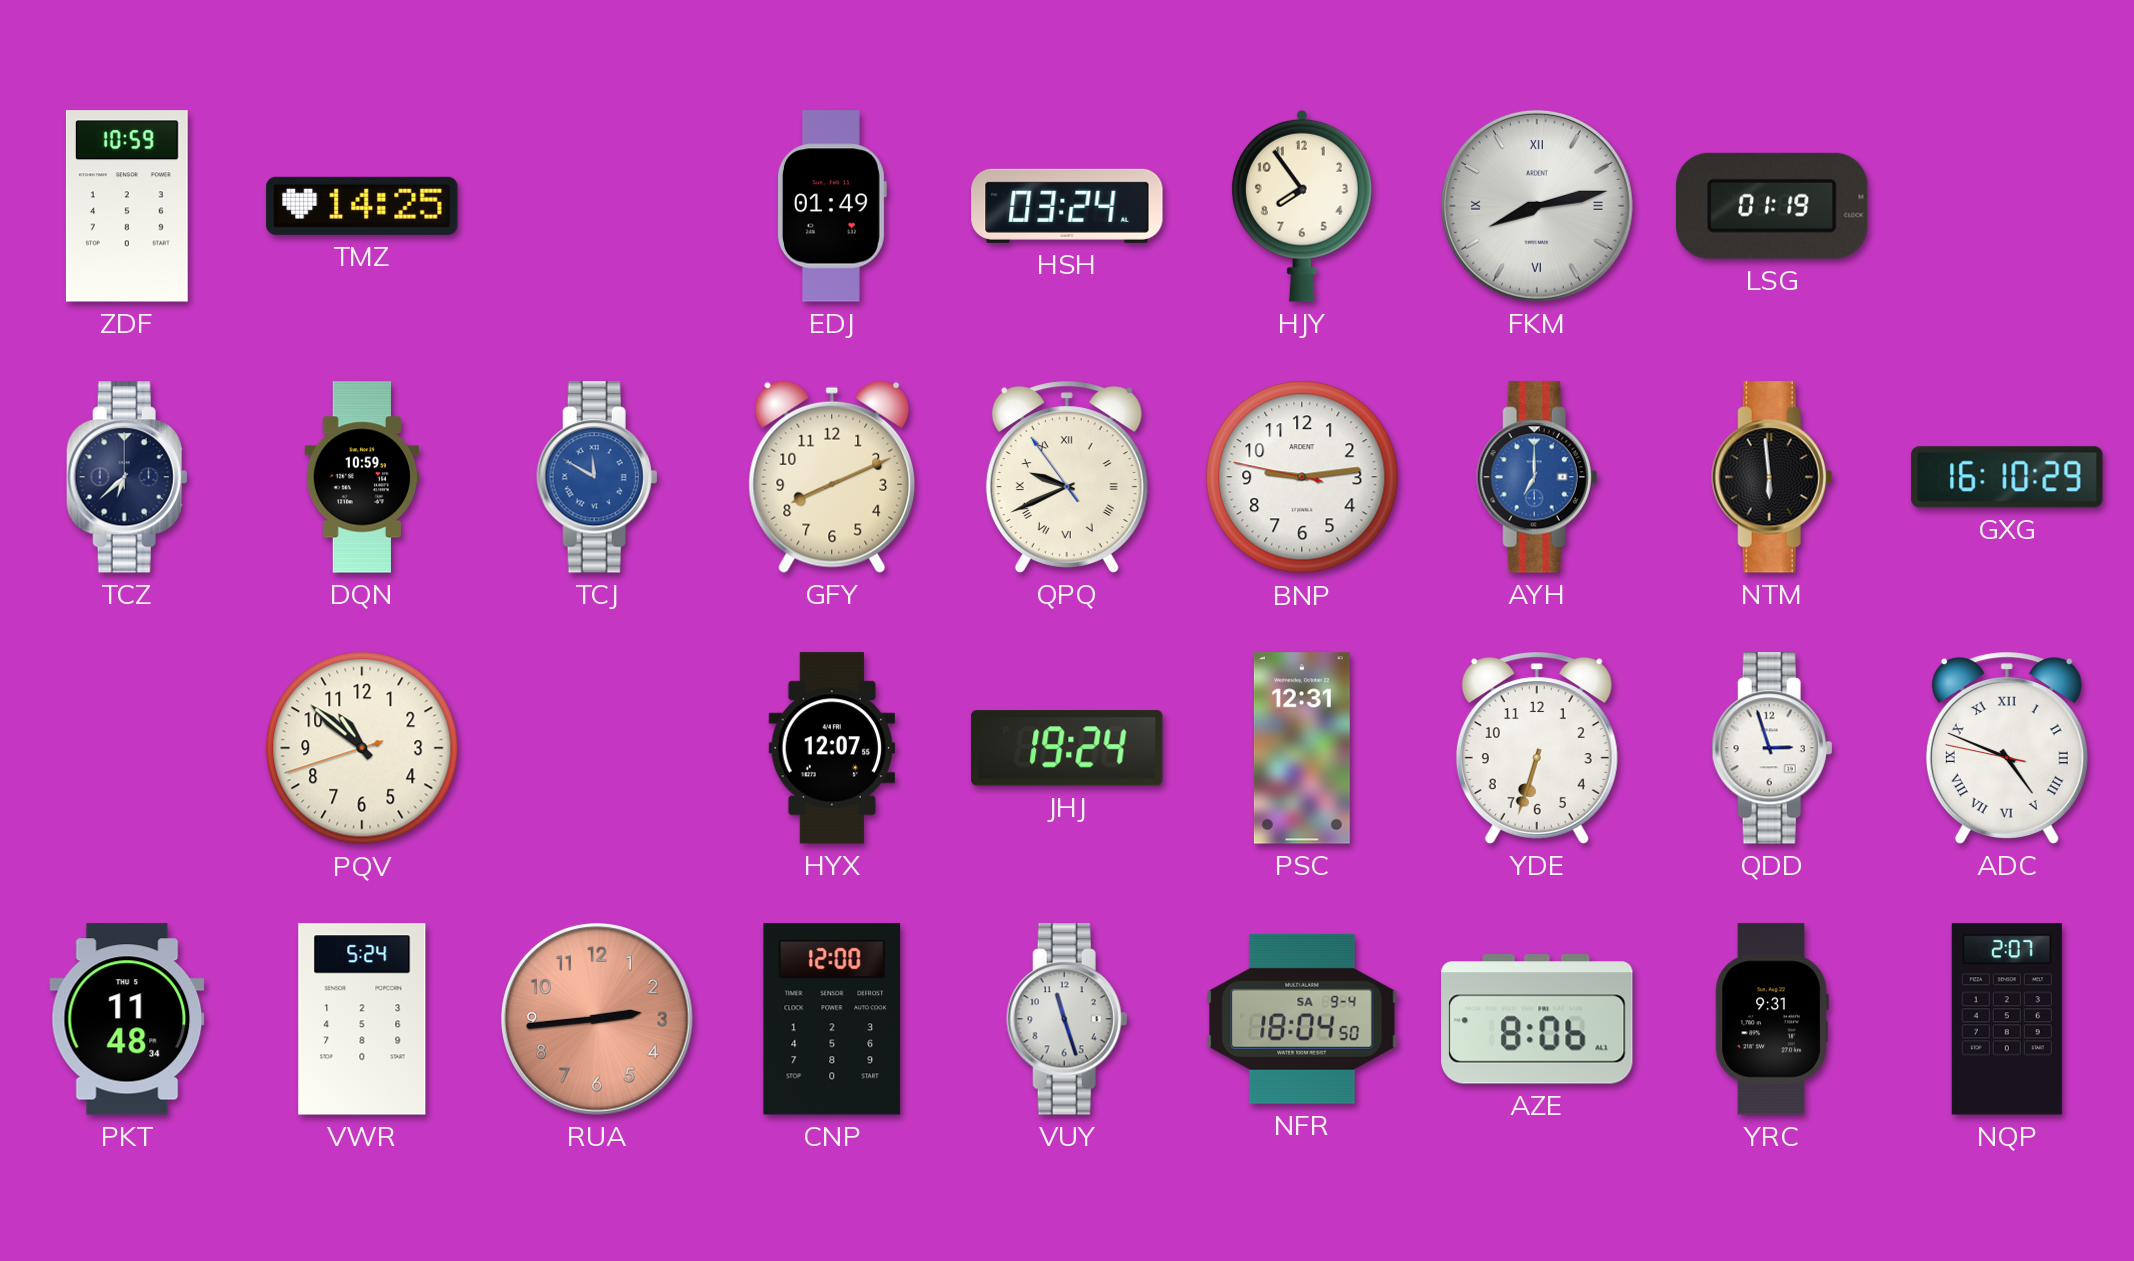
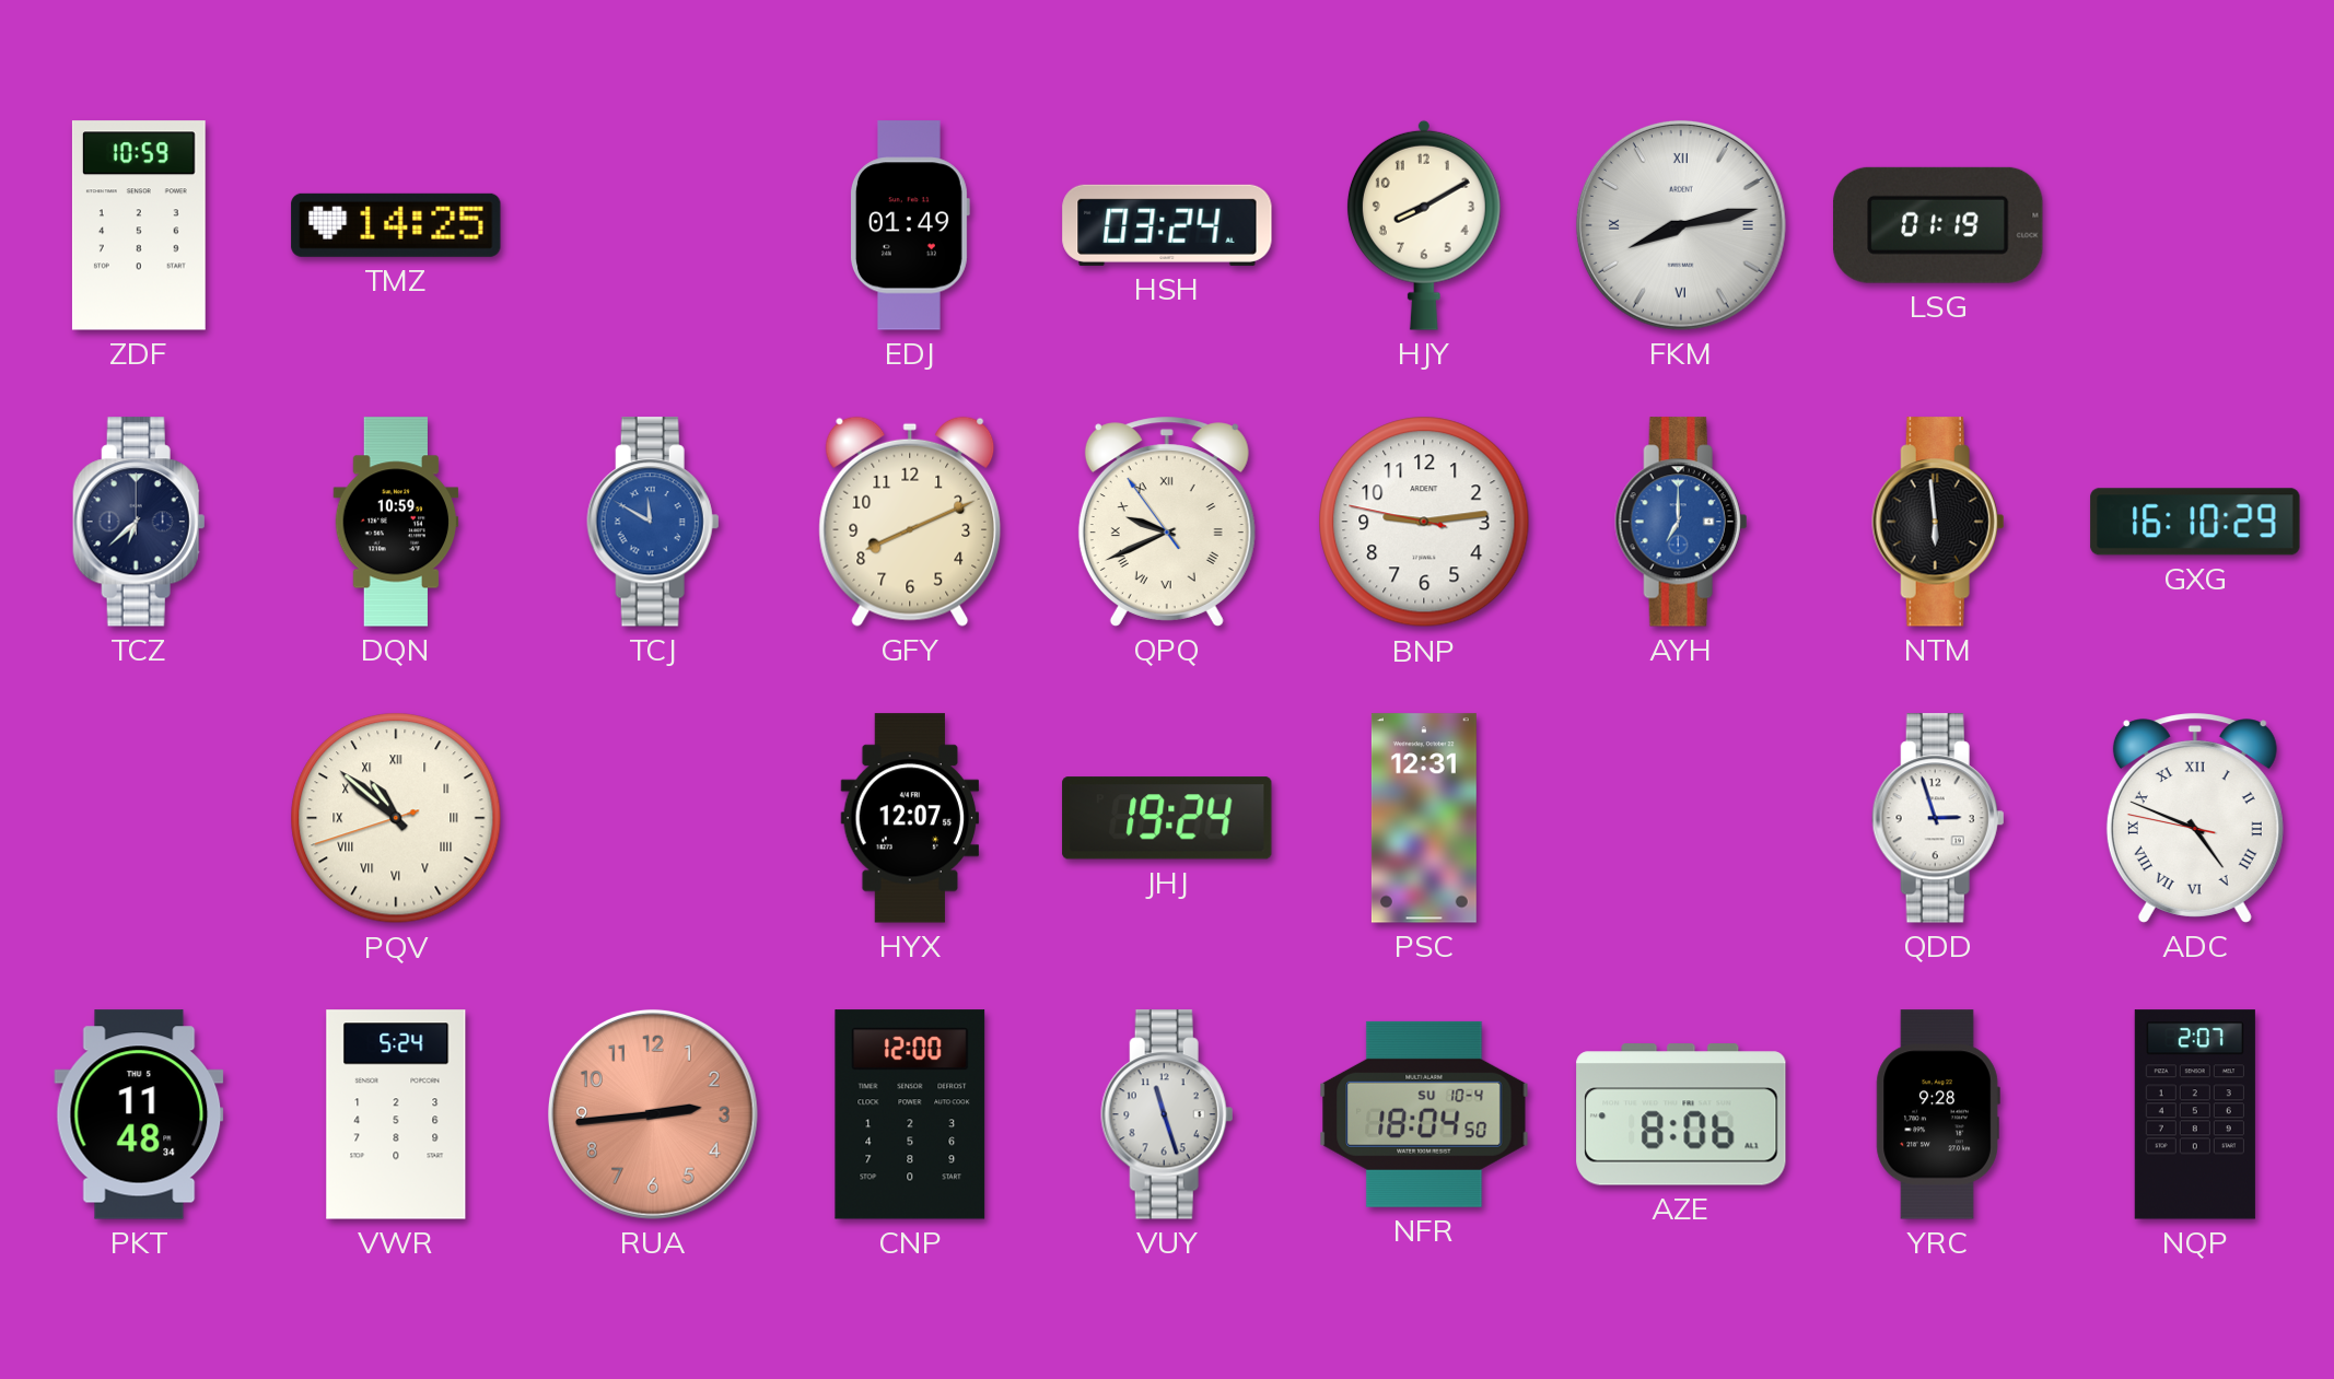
HJY: 7:54 -> 8:10
PQV numerals: Arabic -> Roman
YDE: 6:33 -> none
NFR date: SA 9-4 -> SU 10-4
YRC: 9:31 -> 9:28
